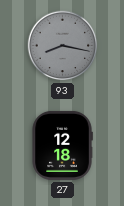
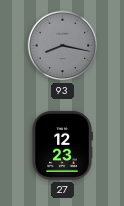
27: 12:18 -> 12:23
